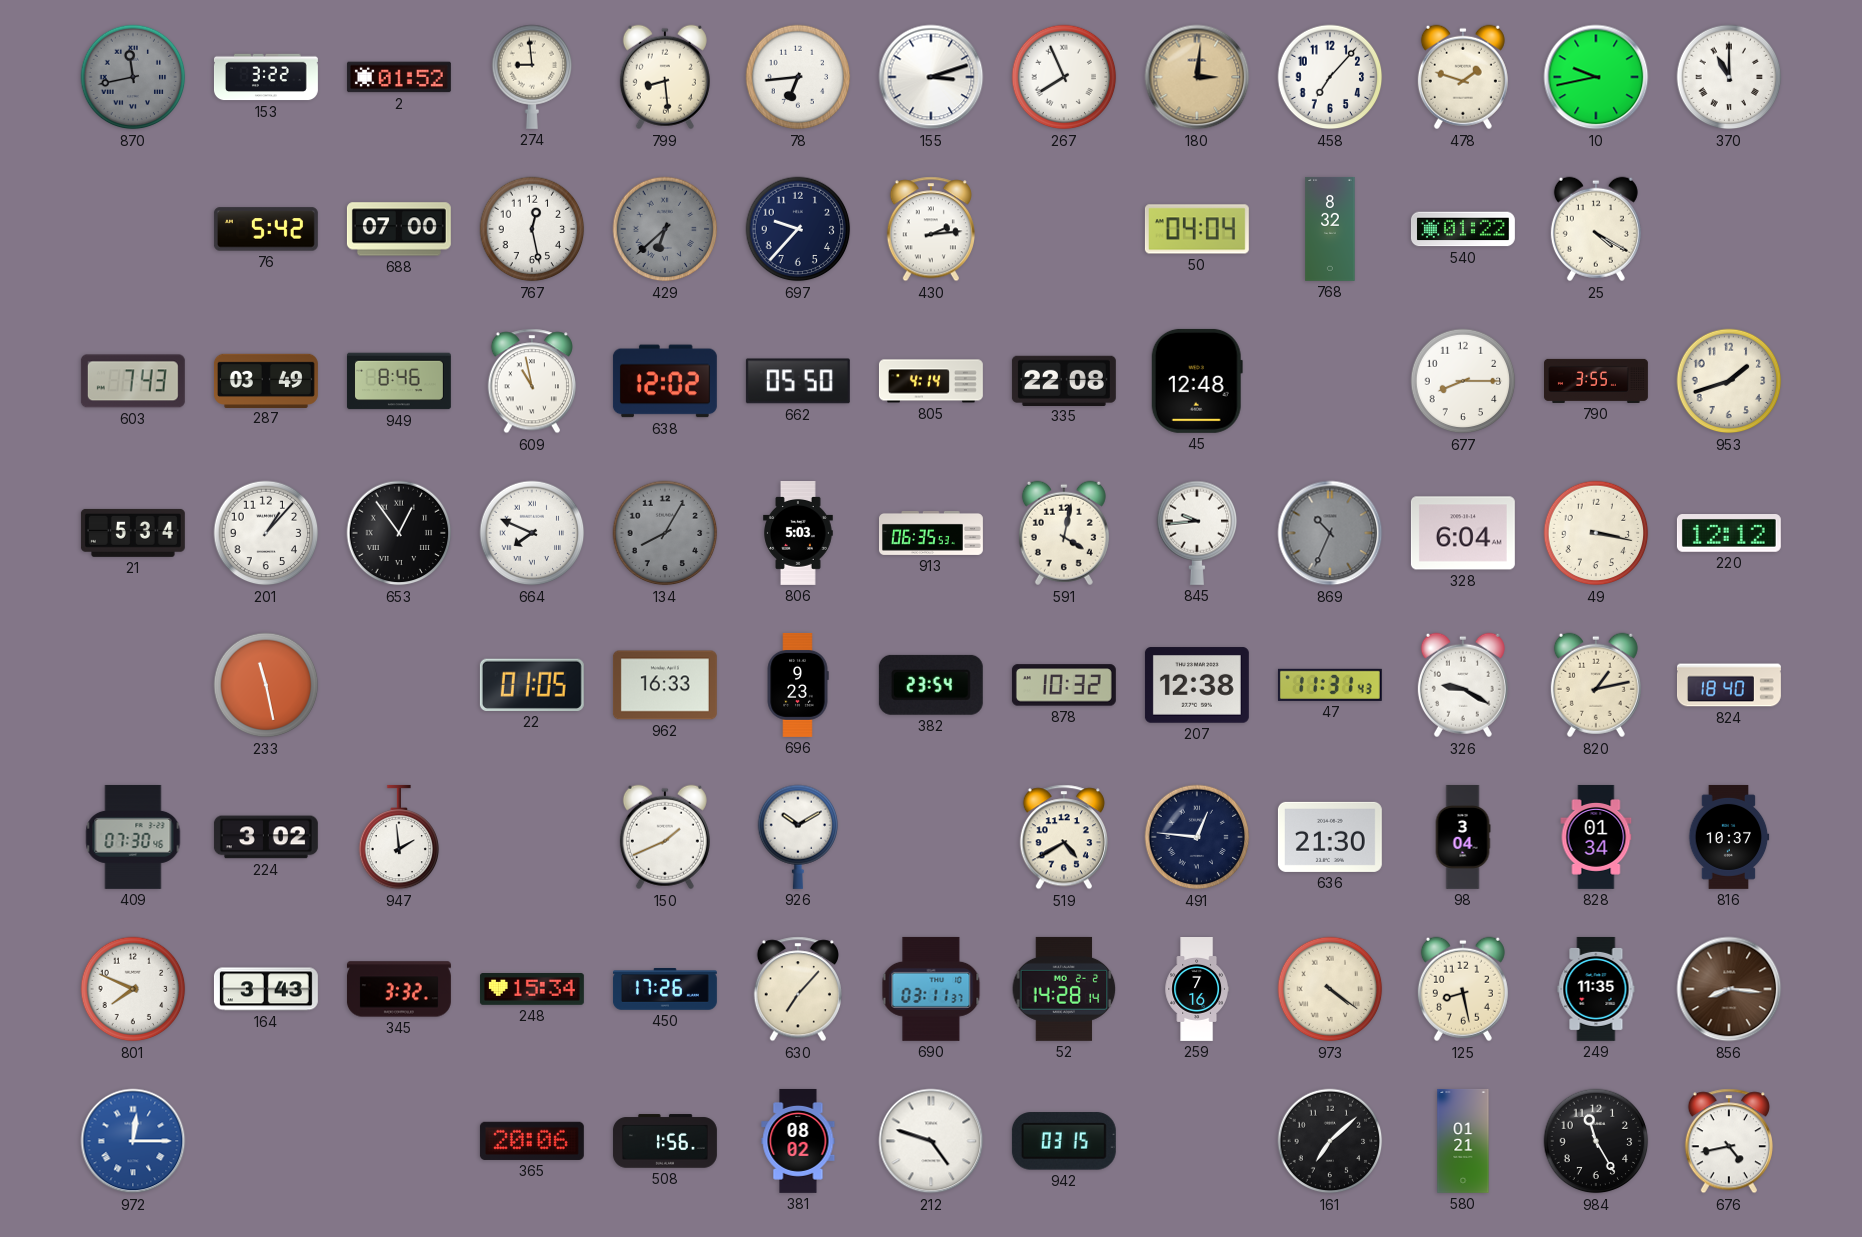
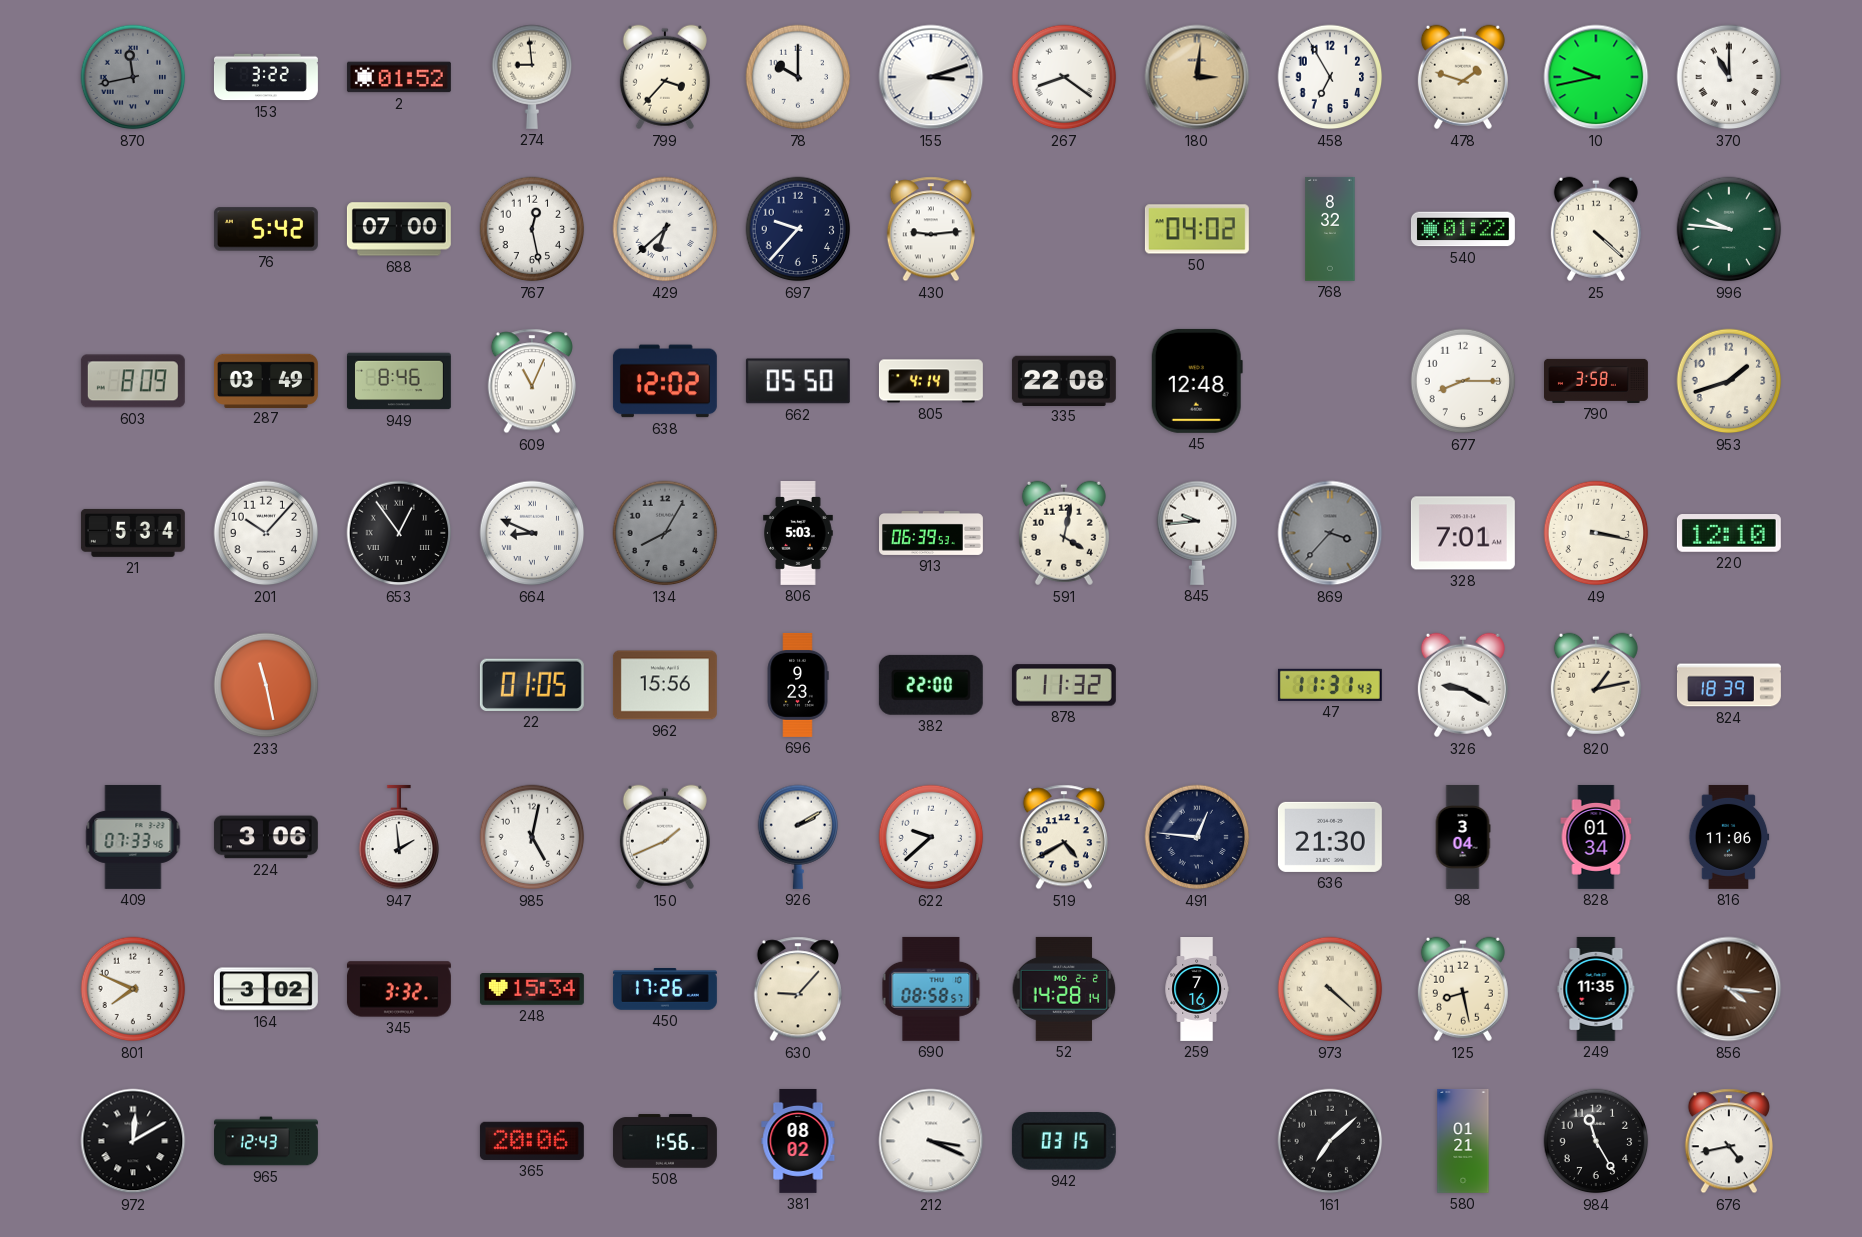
799: 8:29 -> 3:37
78: 6:44 -> 10:00
267: 7:56 -> 8:21
458: 7:07 -> 6:55
429 dial: grey -> white
430: 2:14 -> 9:14
50: 04:04 -> 04:02
25: 4:20 -> 4:22
996: none -> 9:46
603: 7:43 -> 8:09
609: 10:58 -> 11:04
790: 3:55 -> 3:58
201: 1:07 -> 10:07
664: 7:49 -> 8:49
913: 06:35 -> 06:39
869: 10:34 -> 3:37
328: 6:04 -> 7:01
220: 12:12 -> 12:10
962: 16:33 -> 15:56
382: 23:54 -> 22:00
878: 10:32 -> 11:32
207: 12:38 -> none
824: 18:40 -> 18:39
409: 07:30 -> 07:33
224: 3:02 -> 3:06
985: none -> 5:02
926: 10:10 -> 2:10
622: none -> 9:38
816: 10:37 -> 11:06
164: 3:43 -> 3:02
630: 7:07 -> 9:07
690: 03:11 -> 08:58
973: 4:21 -> 4:22
856: 8:16 -> 4:16
972: 12:15 -> 12:10
972 dial: blue -> black
965: none -> 12:43
212: 4:48 -> 3:19
